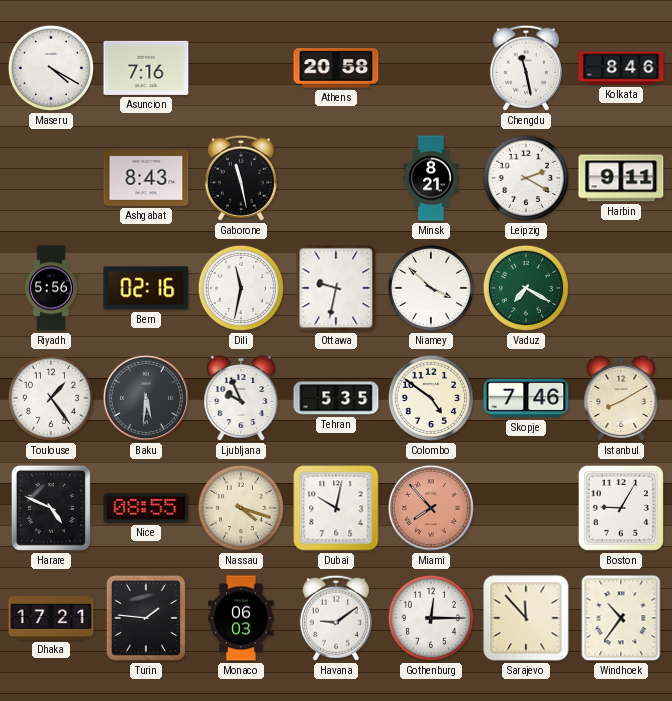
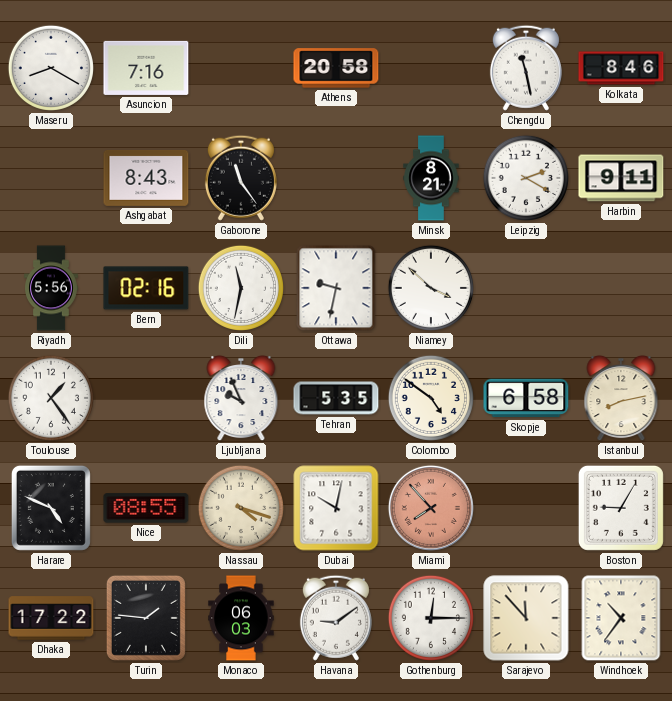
Maseru: 4:20 -> 8:20
Gaborone: 11:28 -> 11:24
Vaduz: 7:20 -> none
Baku: 5:31 -> none
Skopje: 7:46 -> 6:58
Istanbul: 8:10 -> 8:13
Dhaka: 17:21 -> 17:22
